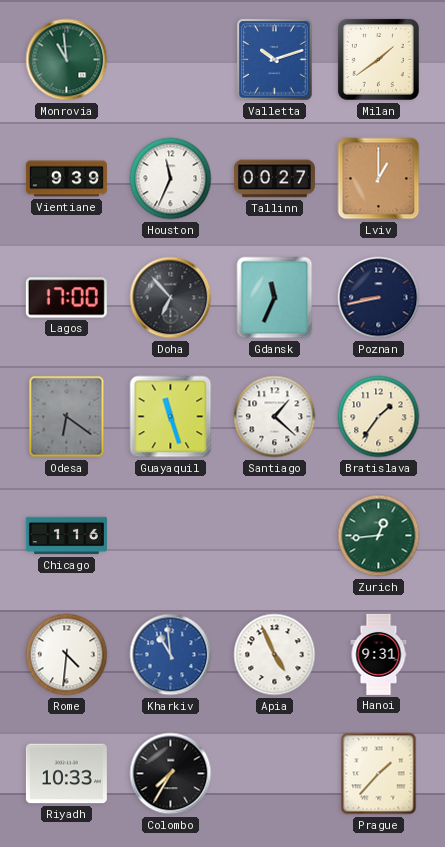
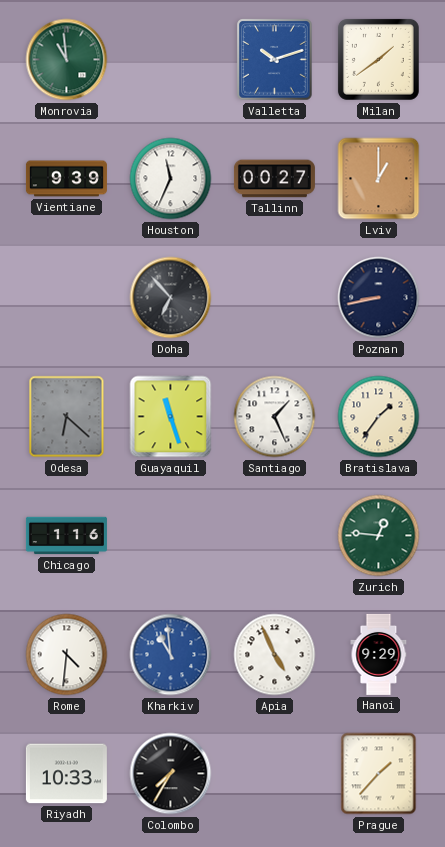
Lagos: 17:00 -> none
Gdansk: 11:34 -> none
Odesa: 6:21 -> 6:22
Santiago: 1:22 -> 1:26
Zurich: 12:44 -> 12:46
Hanoi: 9:31 -> 9:29
